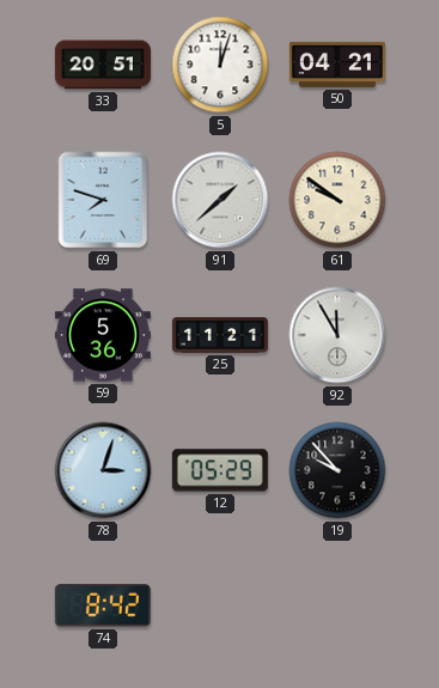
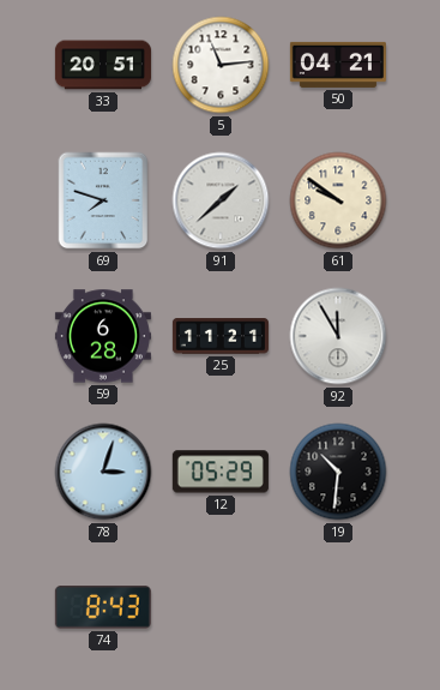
5: 12:03 -> 11:14
59: 5:36 -> 6:28
19: 9:53 -> 10:31
74: 8:42 -> 8:43
